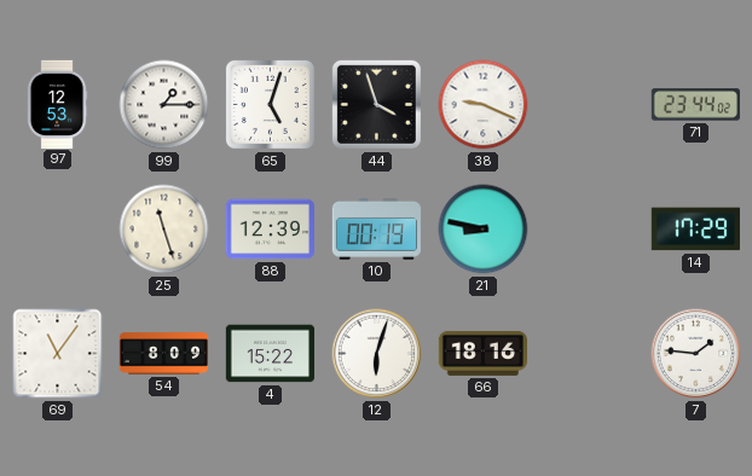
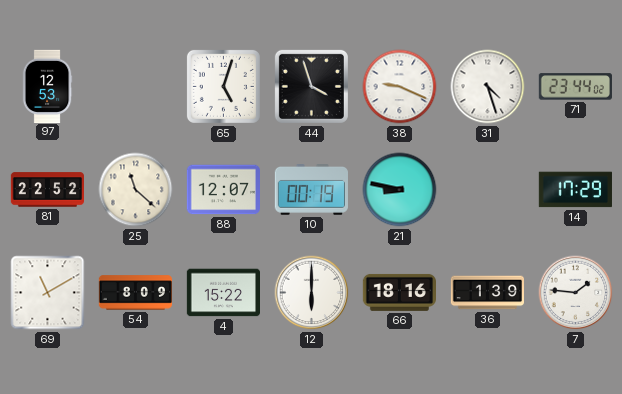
99: 1:15 -> none
31: none -> 4:27
81: none -> 22:52
25: 11:27 -> 11:22
88: 12:39 -> 12:07
69: 11:06 -> 11:10
12: 6:03 -> 6:00
36: none -> 1:39
